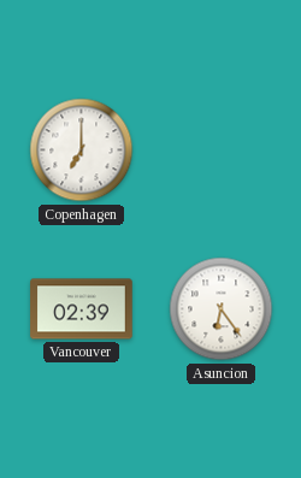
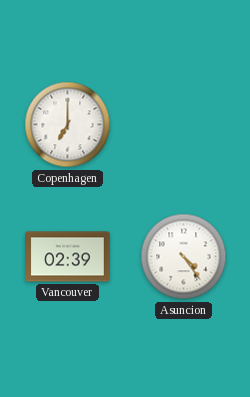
Asuncion: 6:24 -> 4:24
